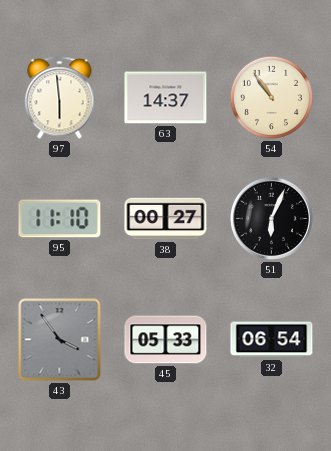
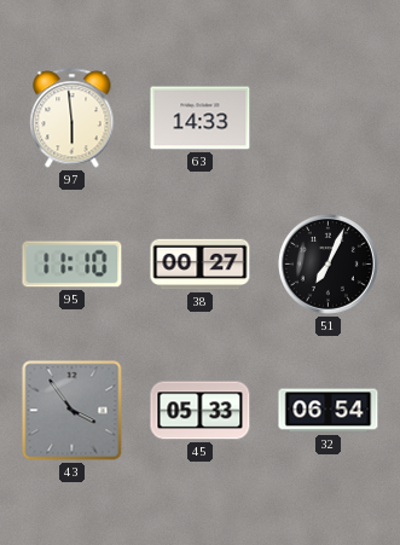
63: 14:37 -> 14:33
54: 10:54 -> none
51: 6:04 -> 7:04
